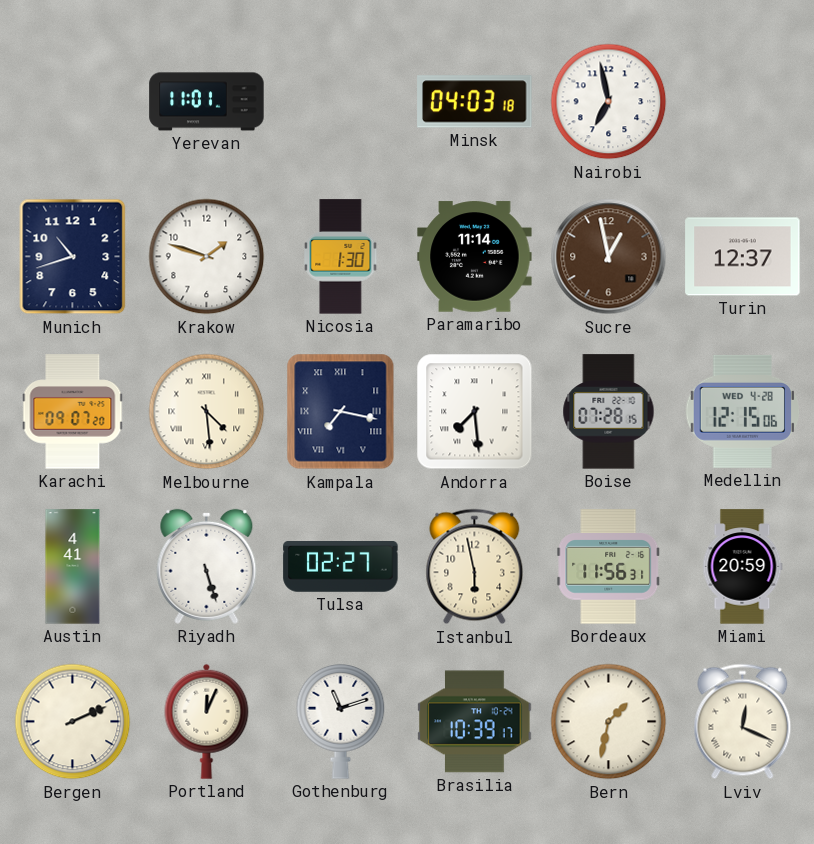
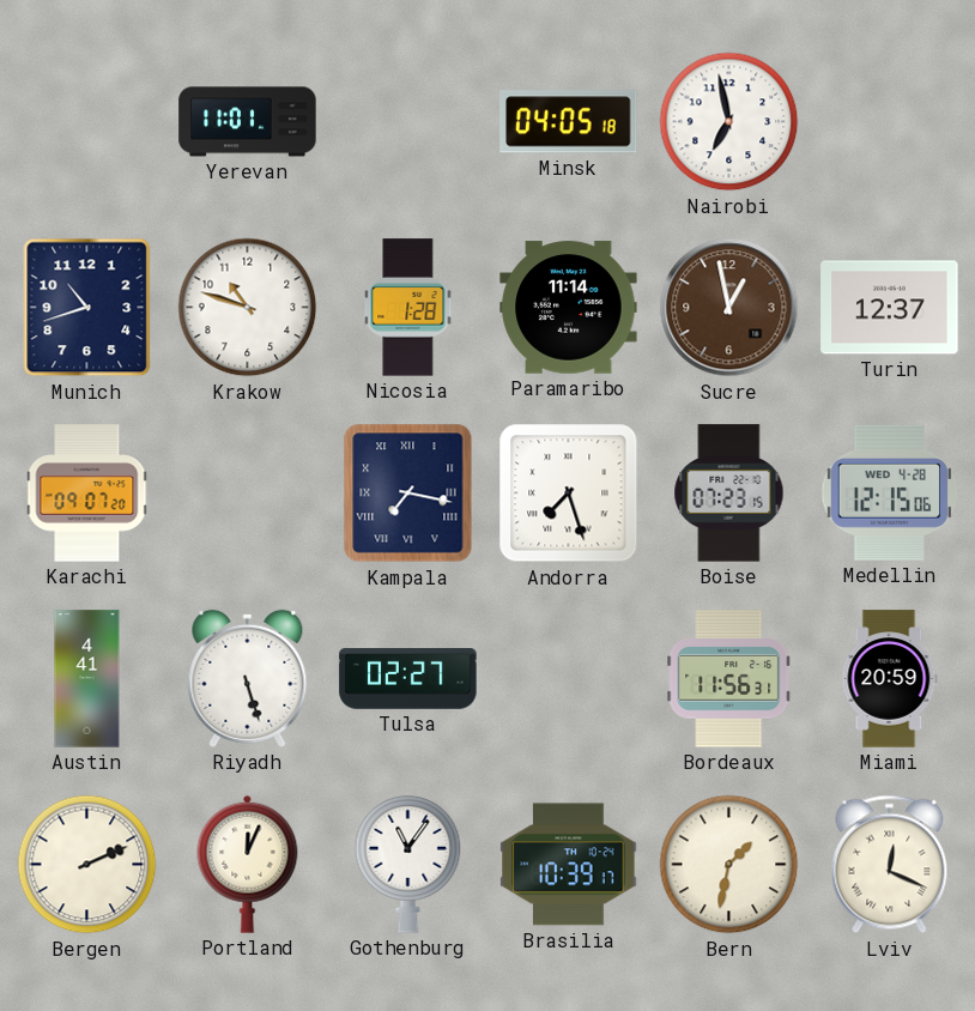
Minsk: 04:03 -> 04:05
Krakow: 1:48 -> 10:48
Nicosia: 1:30 -> 1:28
Melbourne: 4:29 -> none
Andorra: 7:29 -> 7:27
Boise: 07:28 -> 07:23
Istanbul: 5:58 -> none
Gothenburg: 11:12 -> 11:06
